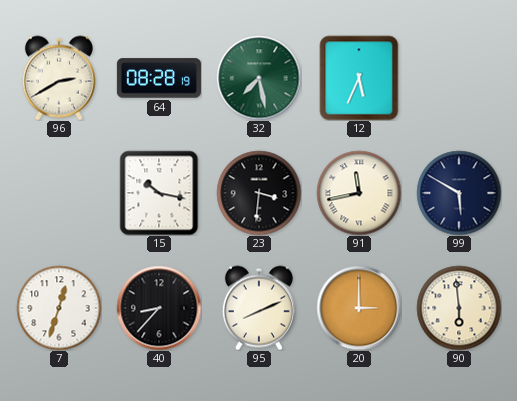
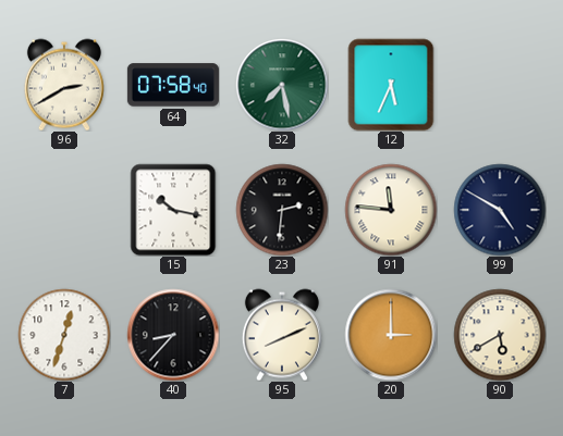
64: 08:28 -> 07:58
23: 3:31 -> 2:31
91: 11:43 -> 11:46
99: 5:50 -> 4:50
90: 5:59 -> 5:40
